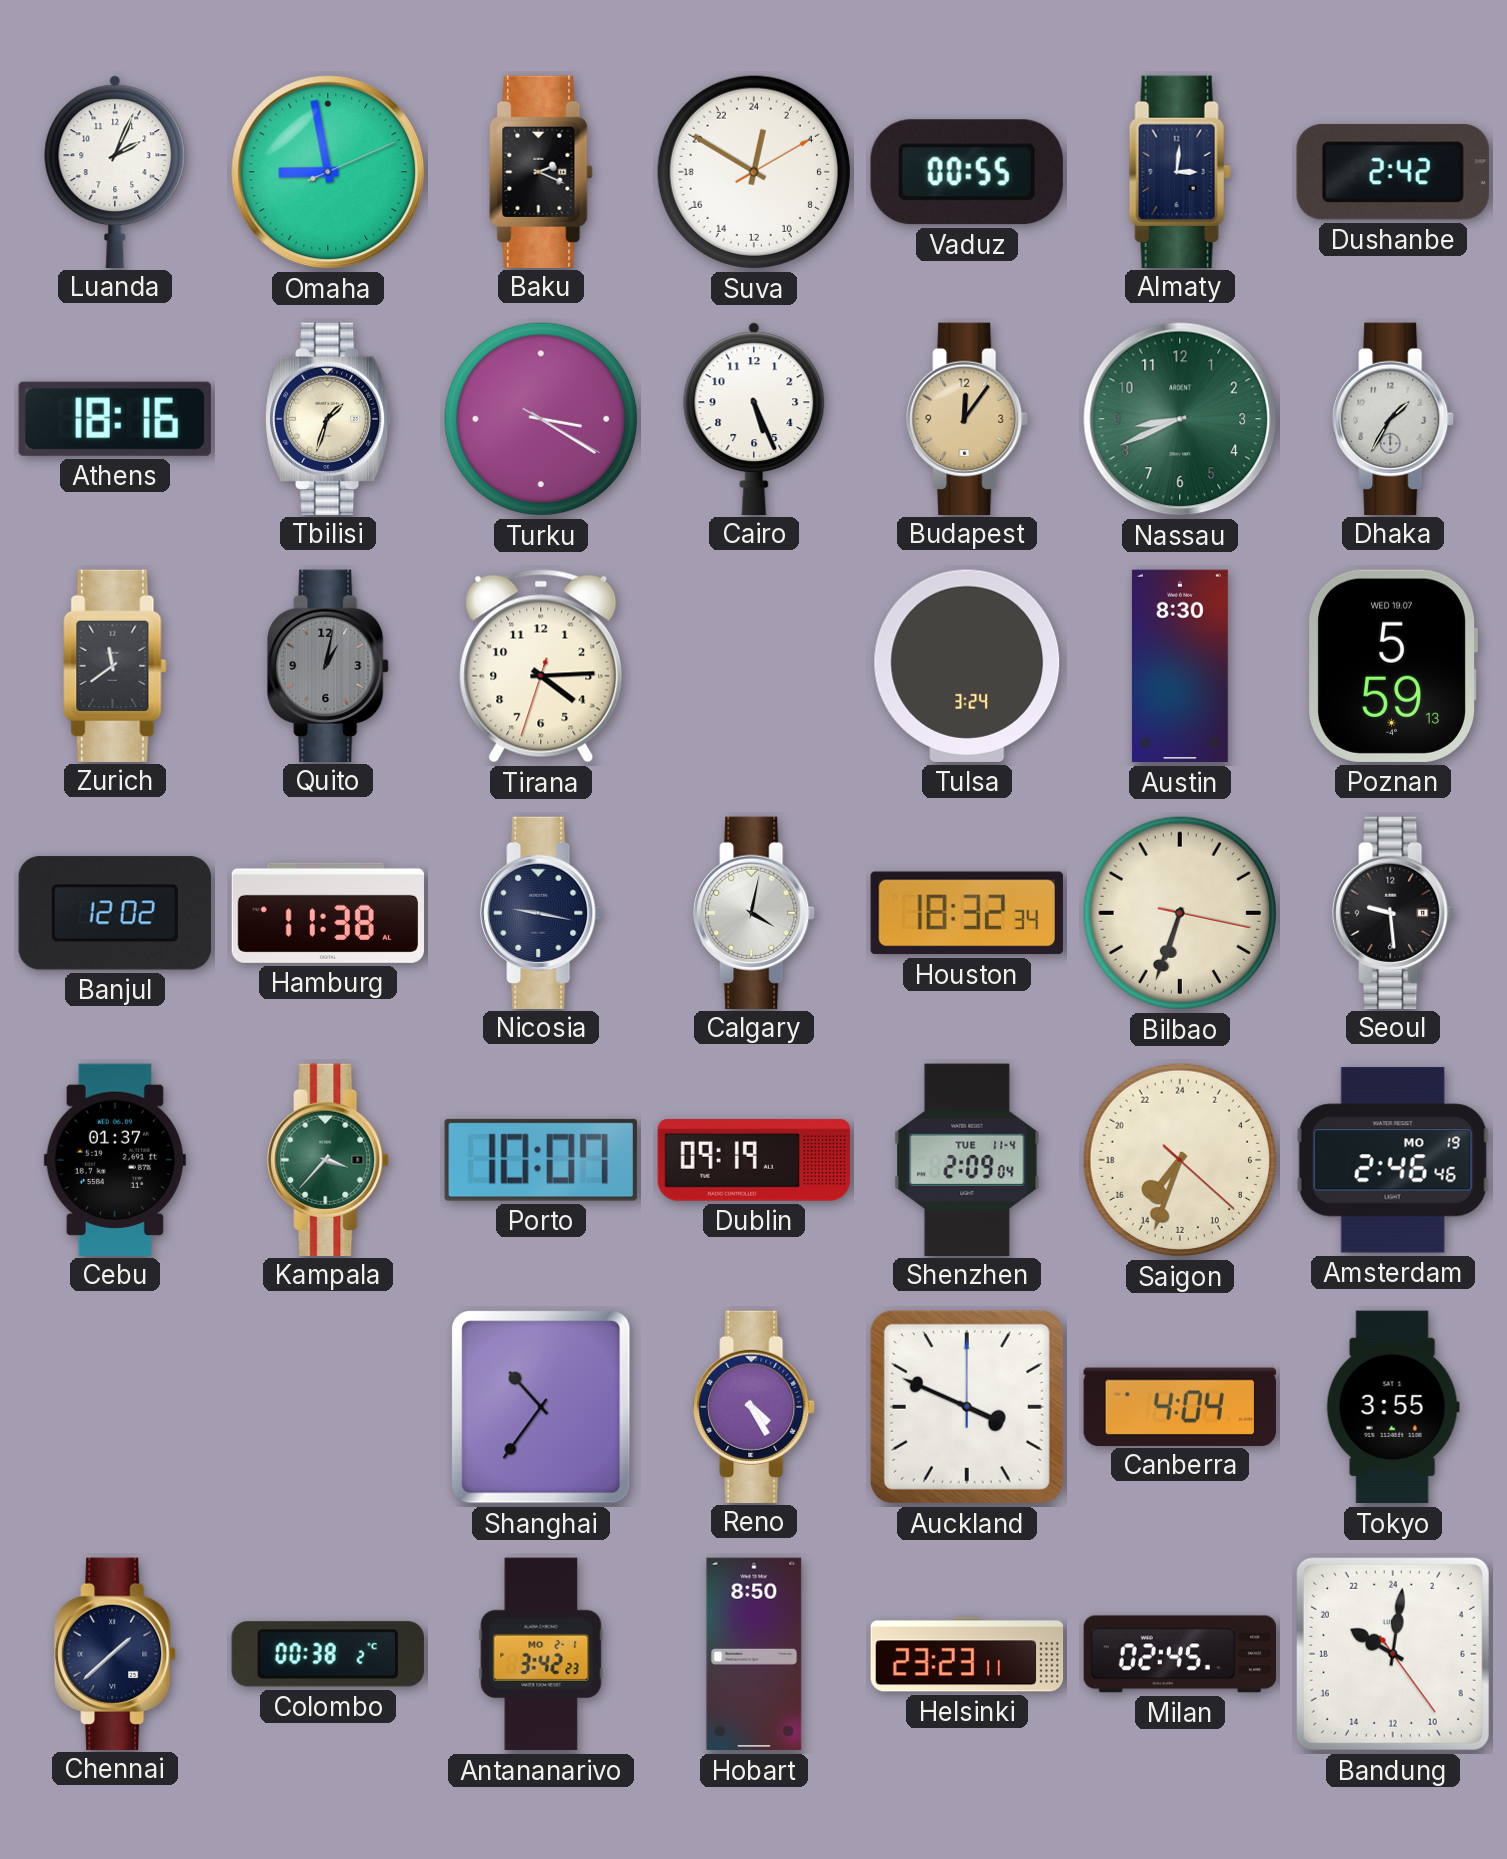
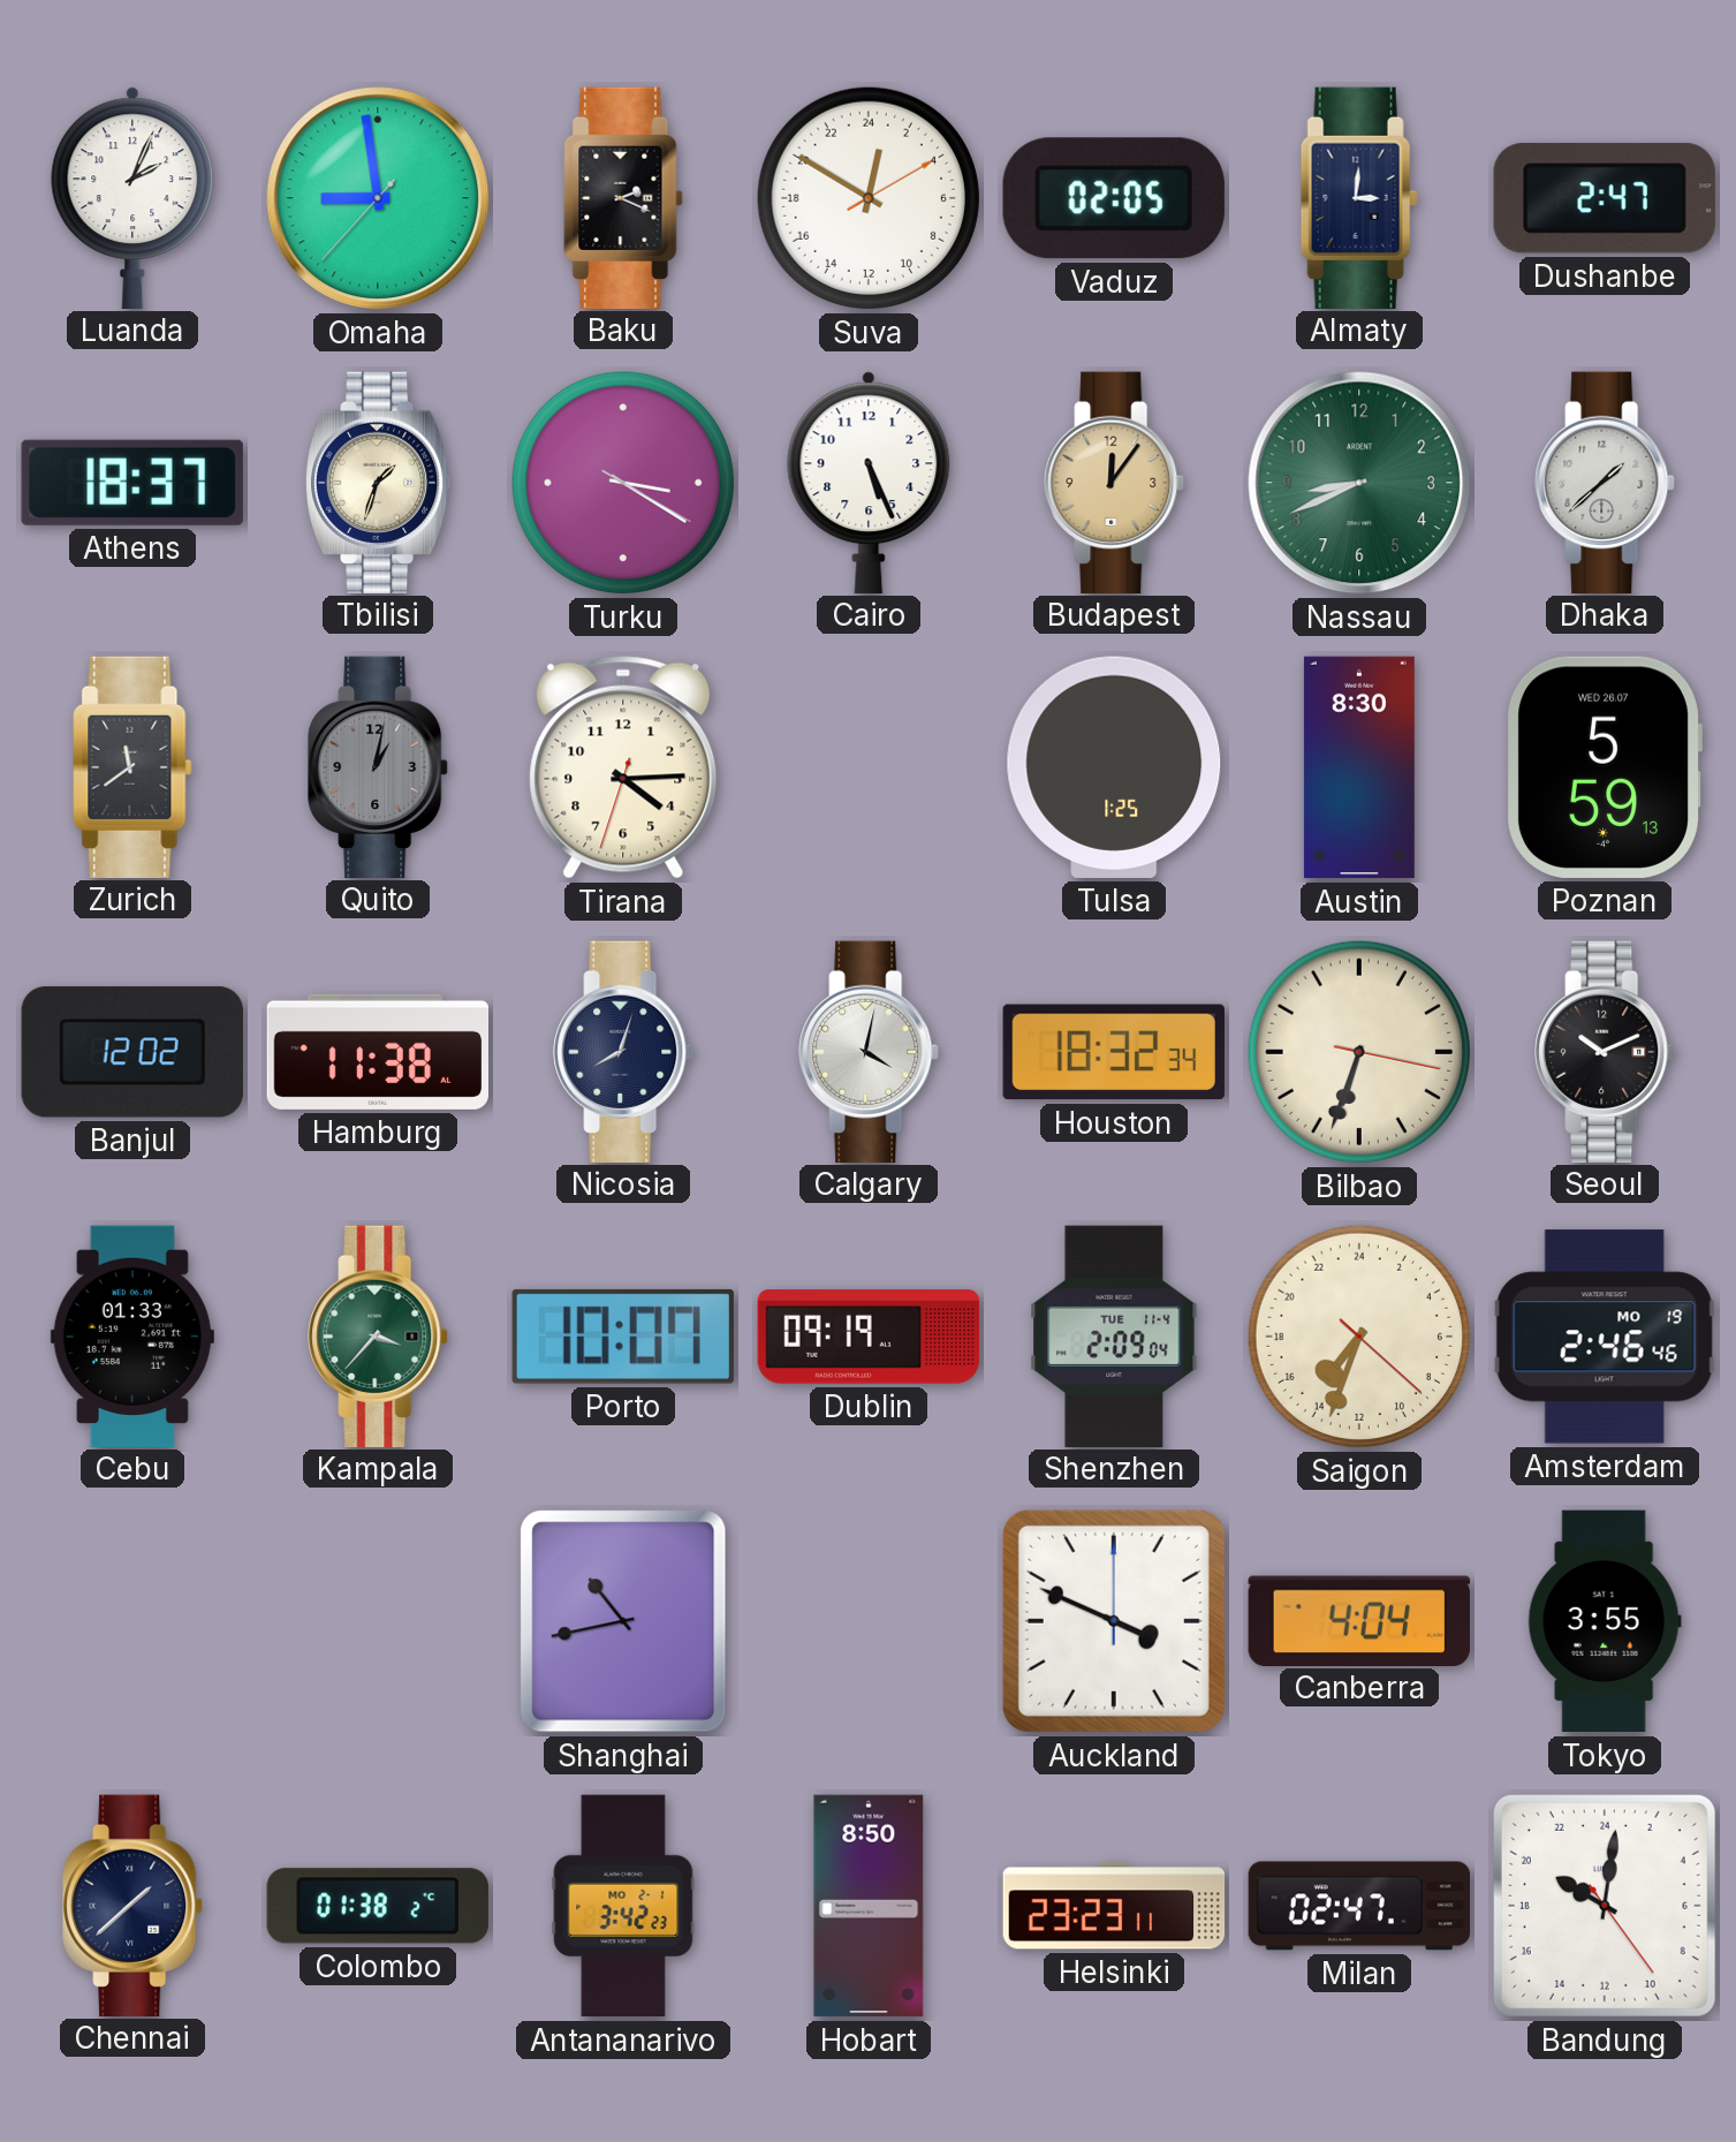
Omaha: 8:58:11 -> 8:58:37
Vaduz: 00:55 -> 02:05
Dushanbe: 2:42 -> 2:47
Athens: 18:16 -> 18:37
Dhaka: 1:35 -> 1:38
Tulsa: 3:24 -> 1:25
Poznan date: WED 19.07 -> WED 26.07
Nicosia: 9:17 -> 8:03
Seoul: 9:29 -> 10:11
Cebu: 01:37 -> 01:33
Shanghai: 10:36 -> 10:43
Reno: 4:25 -> none
Colombo: 00:38 -> 01:38
Milan: 02:45 -> 02:47
